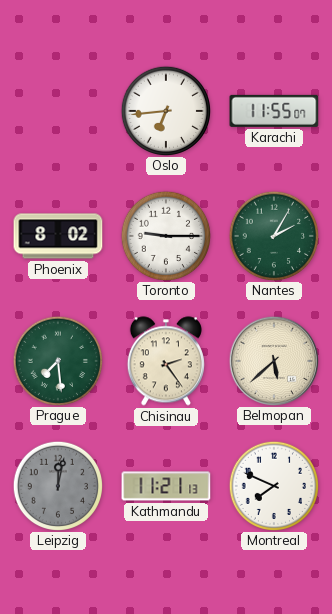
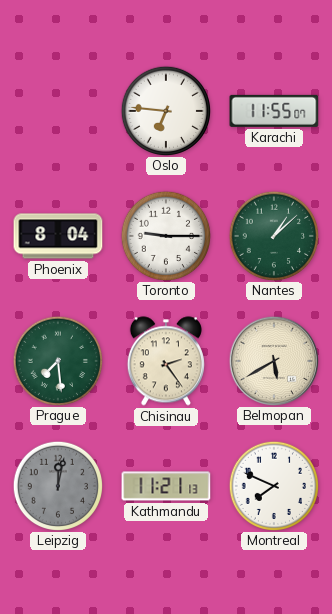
Oslo: 6:44 -> 6:46
Phoenix: 8:02 -> 8:04
Nantes: 2:05 -> 1:08
Belmopan: 5:38 -> 5:40
